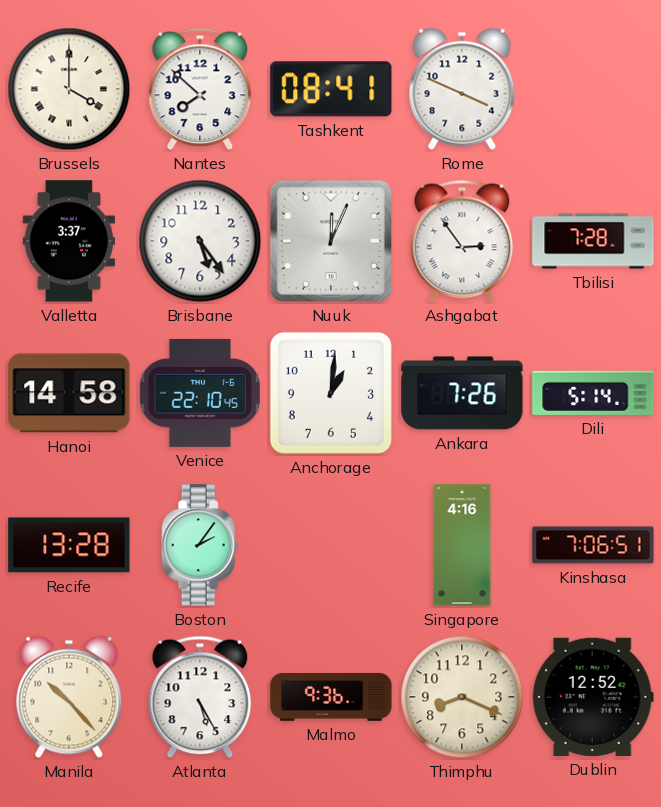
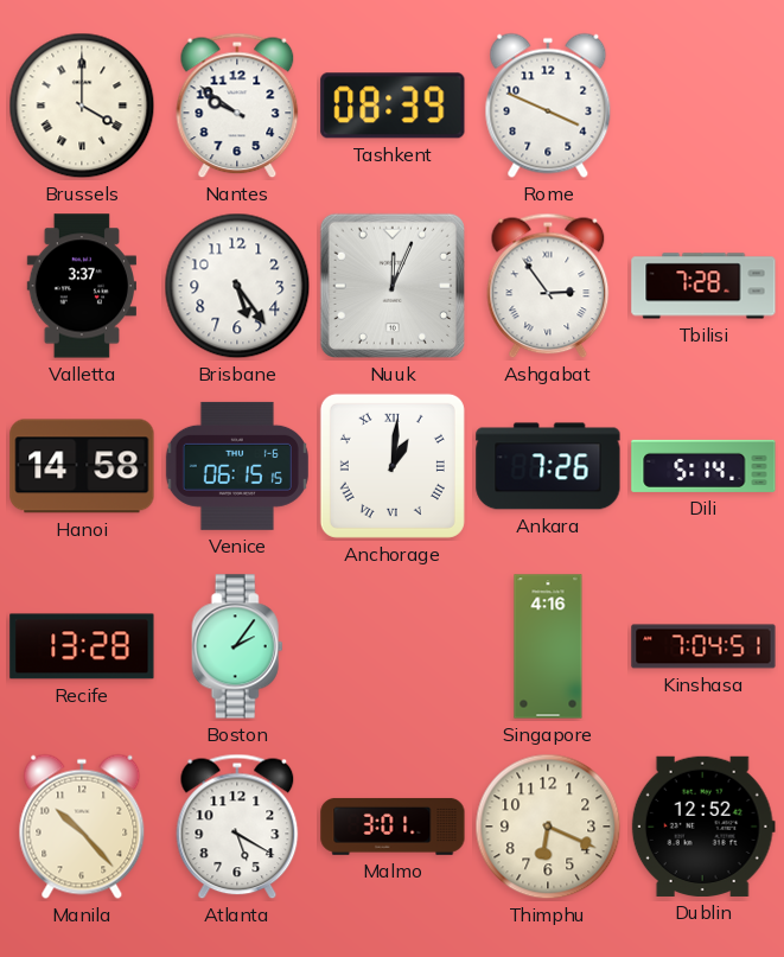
Nantes: 7:52 -> 9:51
Tashkent: 08:41 -> 08:39
Venice: 22:10 -> 06:15
Anchorage numerals: Arabic -> Roman
Kinshasa: 7:06 -> 7:04
Atlanta: 5:25 -> 5:20
Malmo: 9:36 -> 3:01
Thimphu: 8:19 -> 6:19
